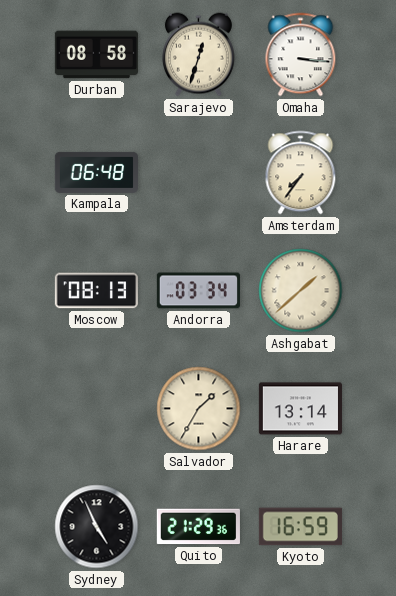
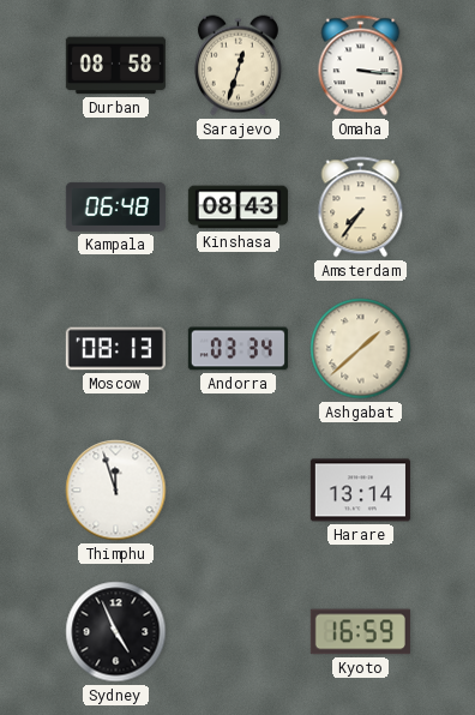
Kinshasa: none -> 08:43
Thimphu: none -> 11:57
Salvador: 1:35 -> none
Quito: 21:29 -> none
